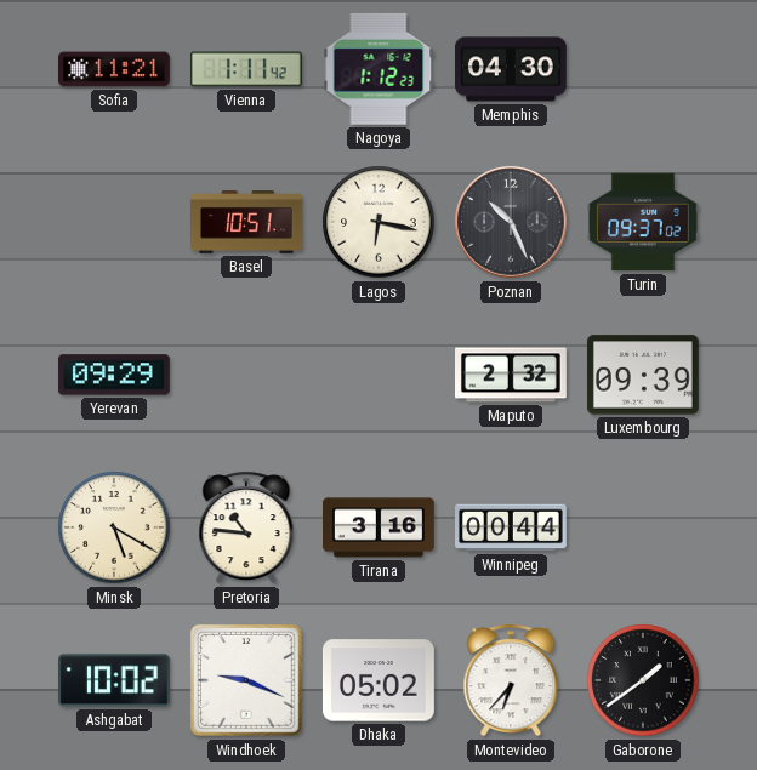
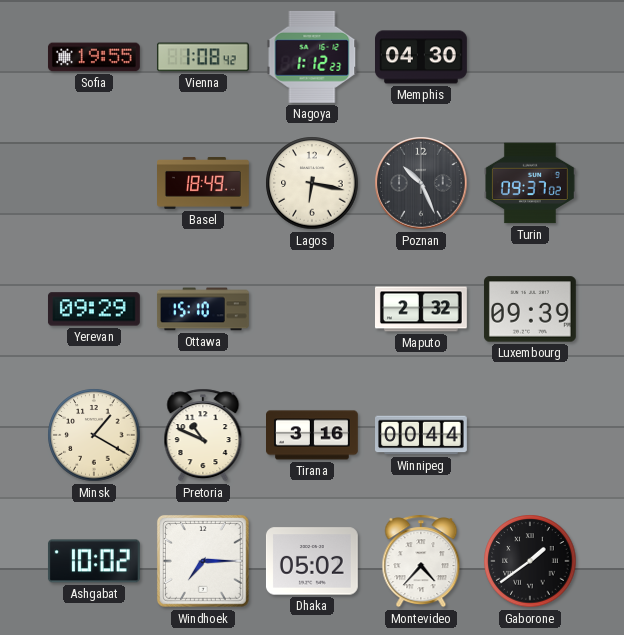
Sofia: 11:21 -> 19:55
Vienna: 1:11 -> 1:08
Basel: 10:51 -> 18:49
Ottawa: none -> 15:10
Minsk: 5:20 -> 1:20
Pretoria: 10:46 -> 10:49
Windhoek: 9:19 -> 7:15
Montevideo: 6:37 -> 4:37
